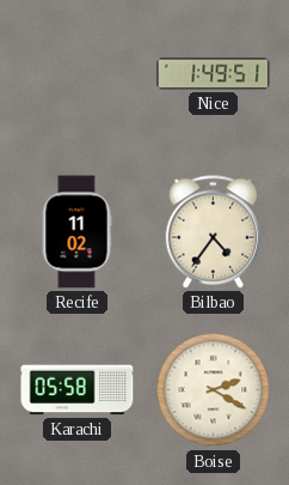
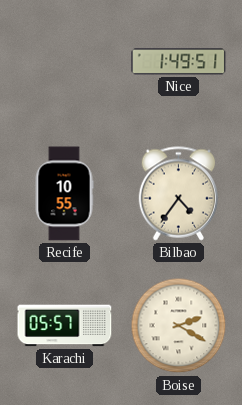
Recife: 11:02 -> 10:55
Karachi: 05:58 -> 05:57
